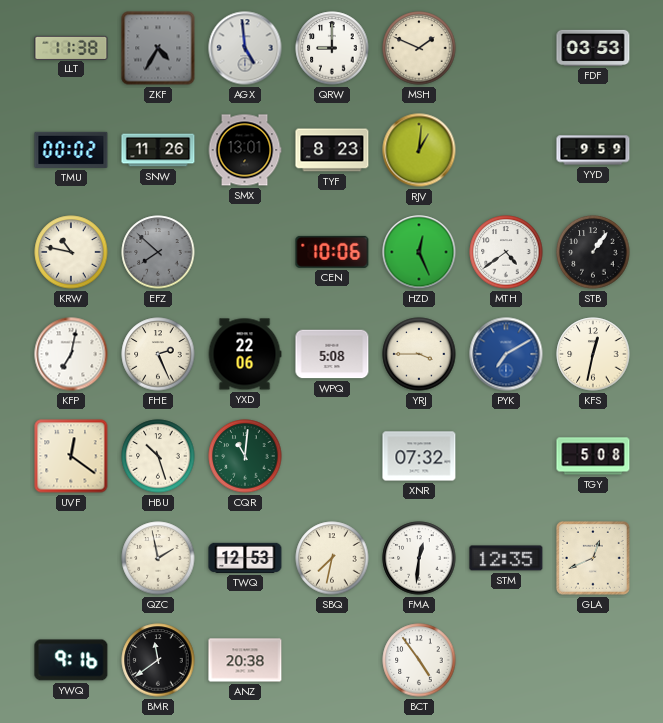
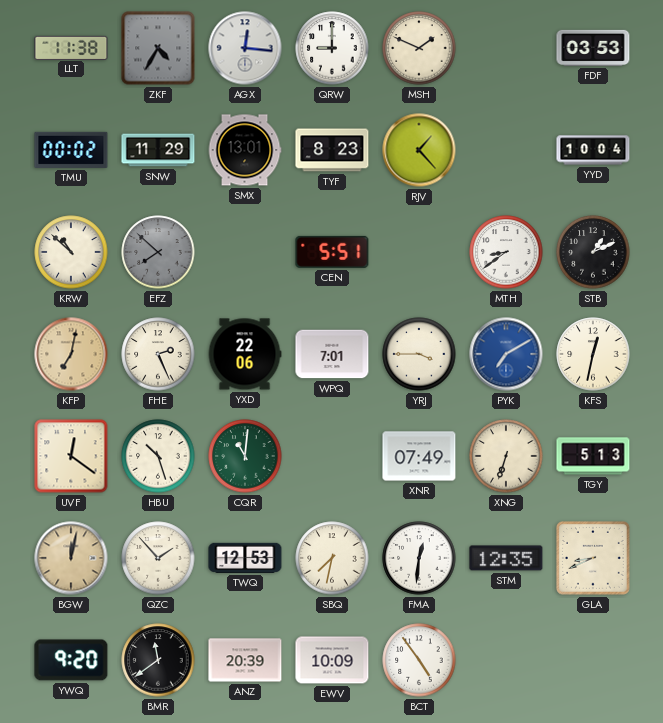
AGX: 4:59 -> 12:16
SNW: 11:26 -> 11:29
RJV: 1:01 -> 1:23
YYD: 9:59 -> 10:04
KRW: 10:47 -> 10:52
CEN: 10:06 -> 5:51
HZD: 12:26 -> none
MTH: 4:39 -> 8:39
STB: 1:06 -> 1:11
KFP dial: white -> champagne
WPQ: 5:08 -> 7:01
XNR: 07:32 -> 07:49
XNG: none -> 6:33
TGY: 5:08 -> 5:13
BGW: none -> 12:02
QZC: 1:58 -> 1:53
GLA: 12:41 -> 8:41
YWQ: 9:16 -> 9:20
ANZ: 20:38 -> 20:39
EWV: none -> 10:09
